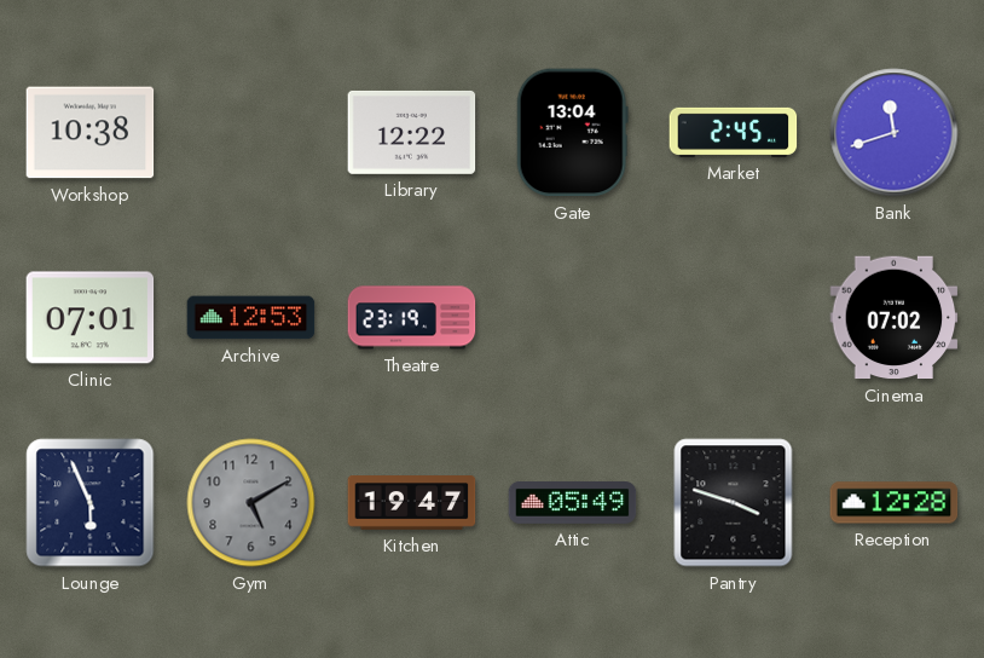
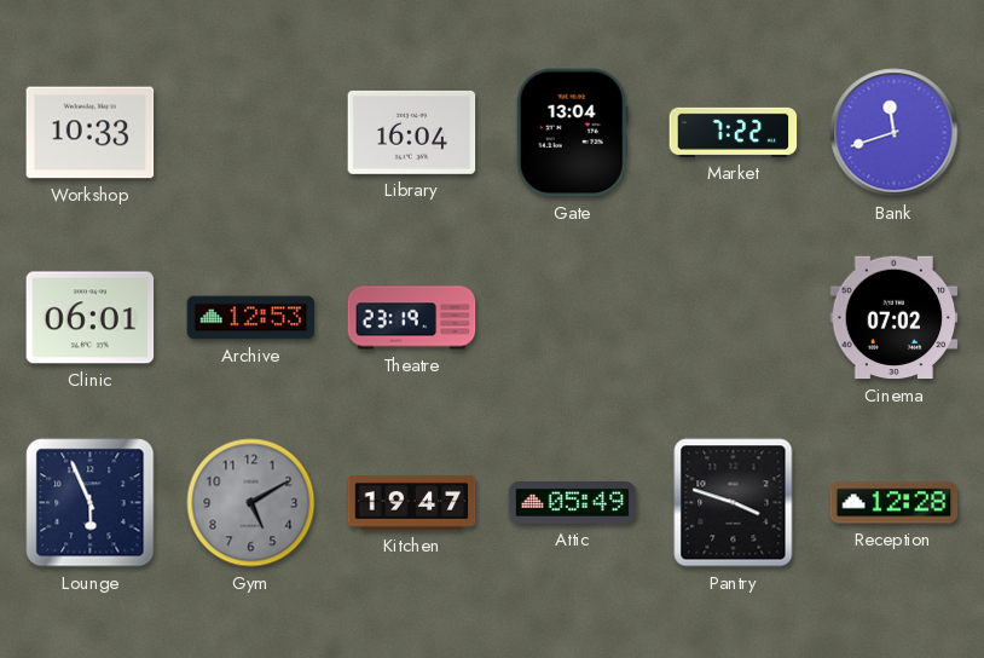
Workshop: 10:38 -> 10:33
Library: 12:22 -> 16:04
Market: 2:45 -> 7:22
Clinic: 07:01 -> 06:01
